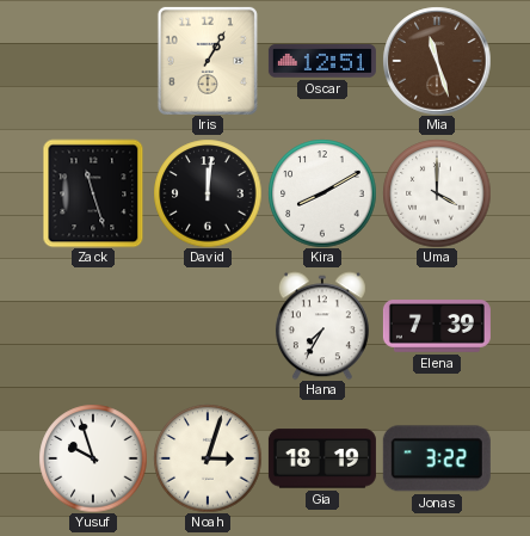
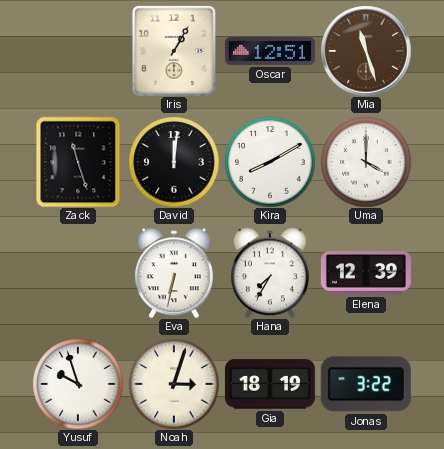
Eva: none -> 6:32
Elena: 7:39 -> 12:39
